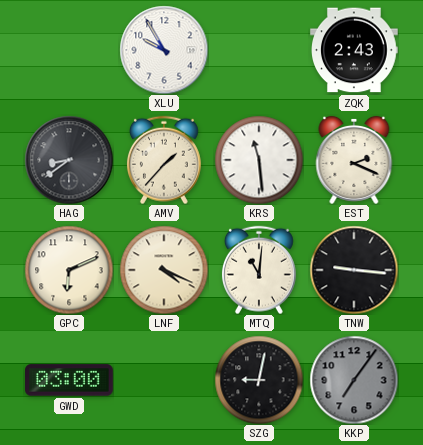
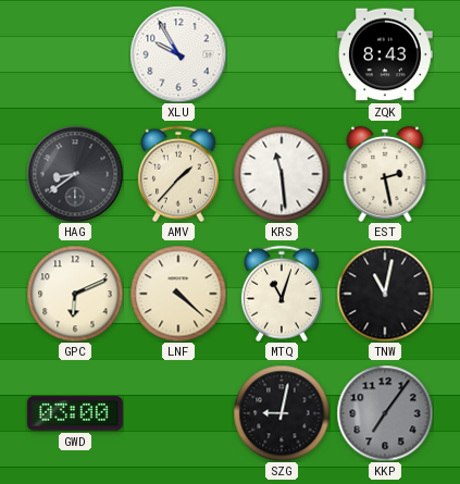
ZQK: 2:43 -> 8:43
EST: 2:19 -> 2:28
LNF: 4:19 -> 4:22
MTQ: 11:01 -> 11:03
TNW: 9:16 -> 11:02
